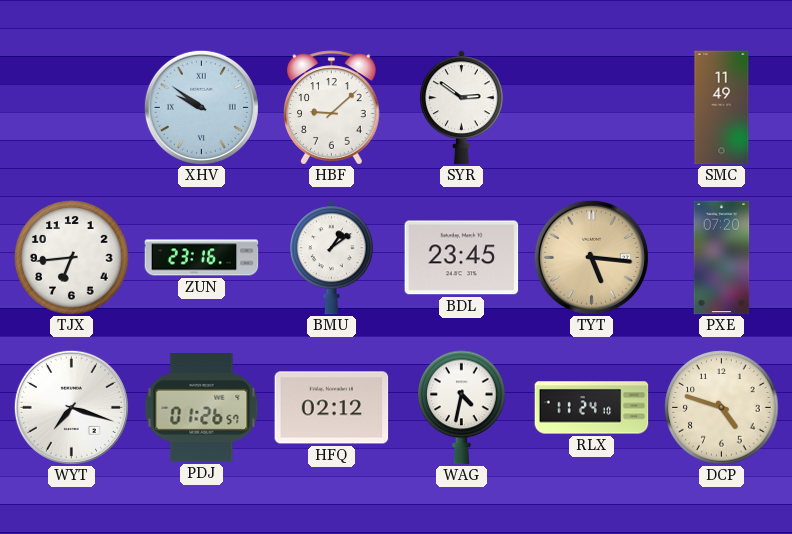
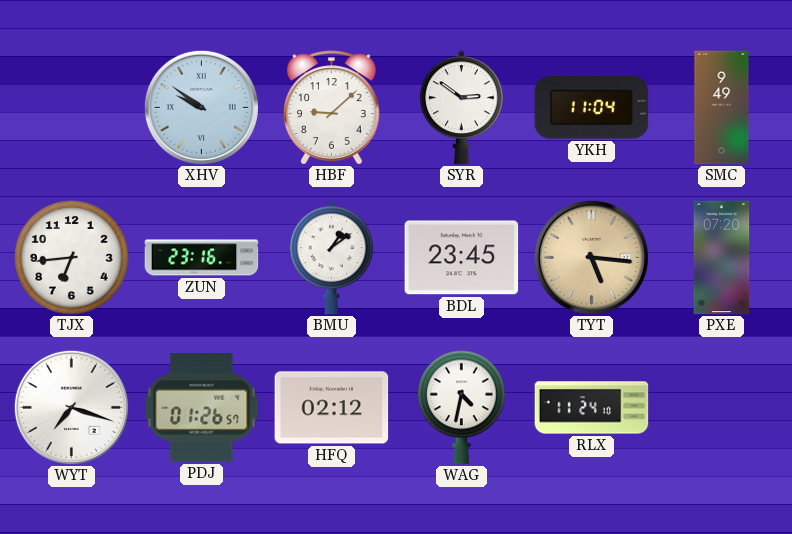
YKH: none -> 11:04
SMC: 11:49 -> 9:49
DCP: 4:48 -> none
